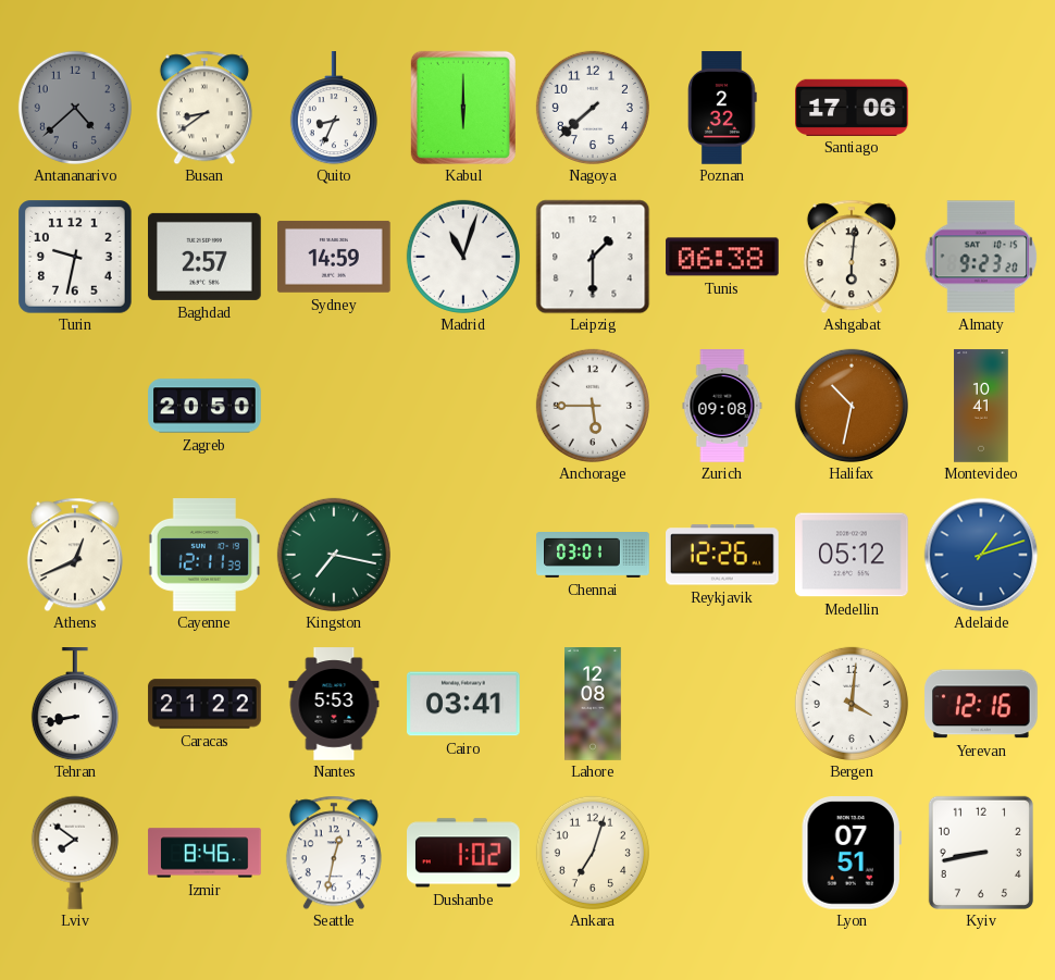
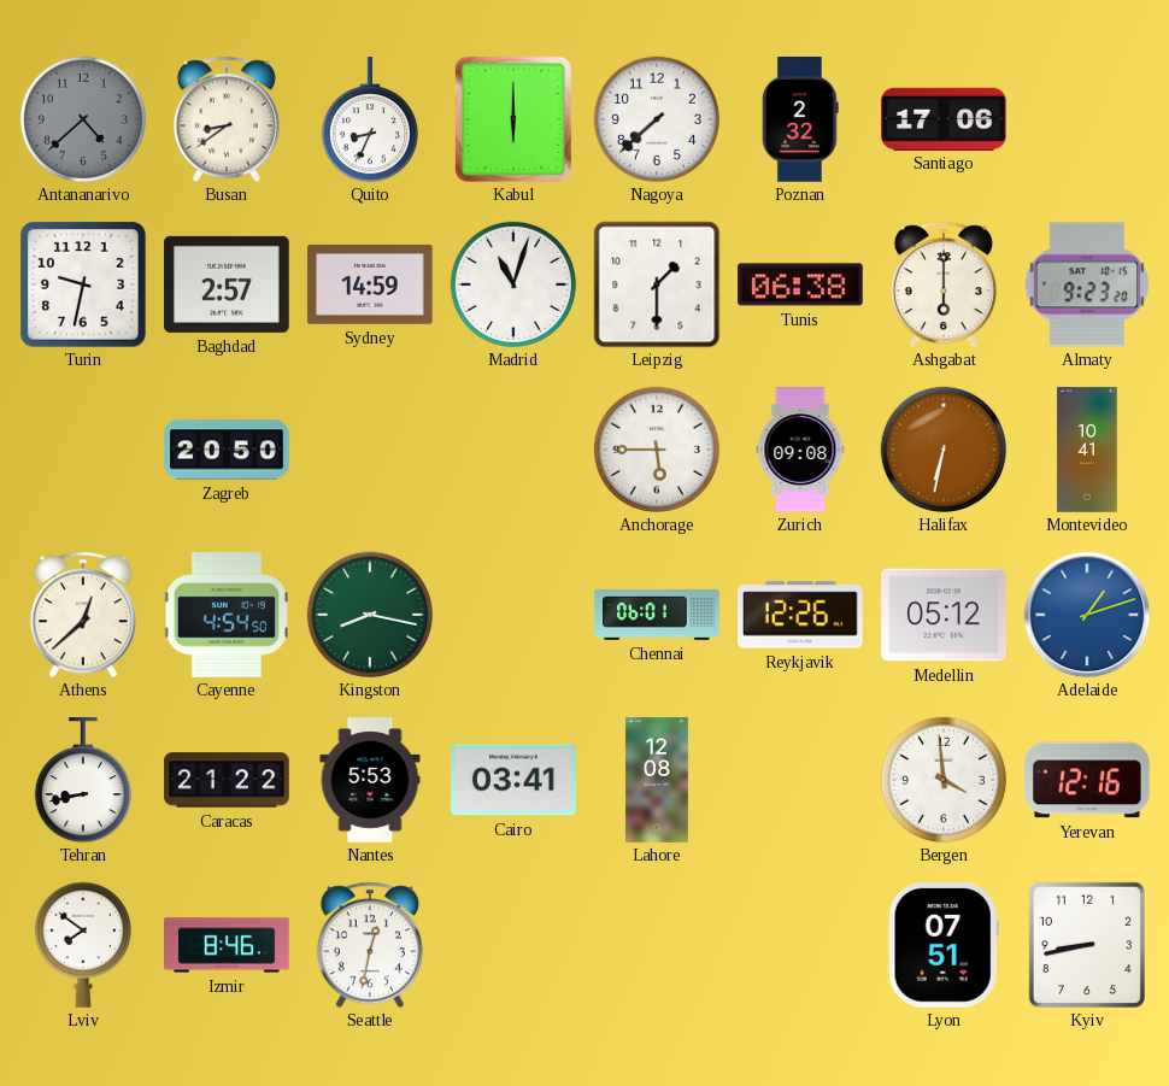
Ashgabat: 6:01 -> 6:00
Halifax: 10:32 -> 6:32
Athens: 12:41 -> 12:38
Cayenne: 12:11 -> 4:54
Kingston: 7:17 -> 8:17
Chennai: 03:01 -> 06:01
Bergen: 4:01 -> 3:59
Dushanbe: 1:02 -> none
Ankara: 7:03 -> none
